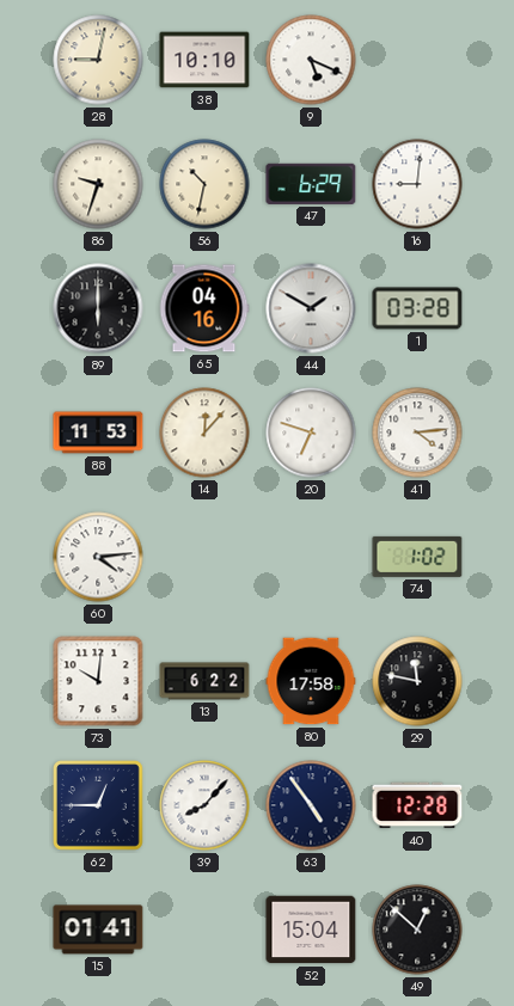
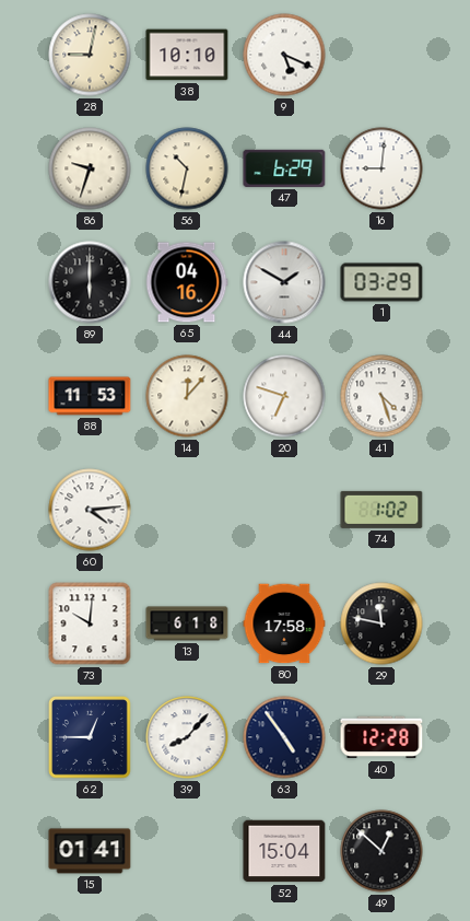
1: 03:28 -> 03:29
41: 4:14 -> 4:27
13: 6:22 -> 6:18
